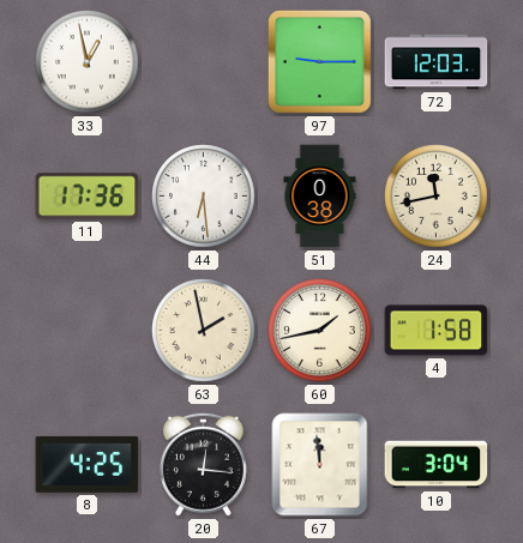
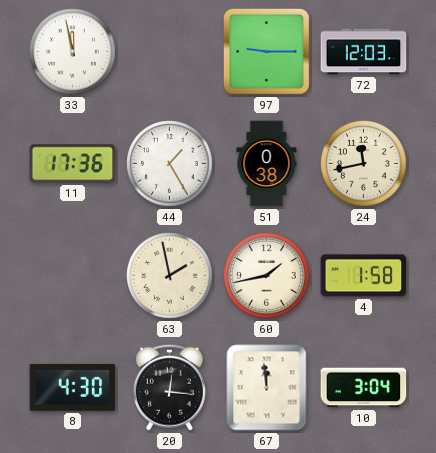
33: 12:58 -> 11:58
44: 6:29 -> 1:25
8: 4:25 -> 4:30
